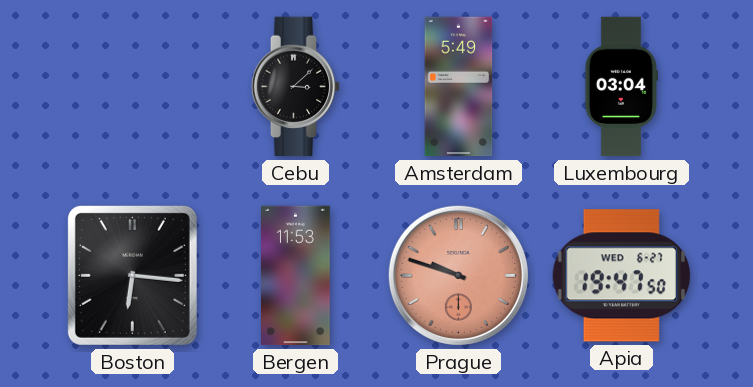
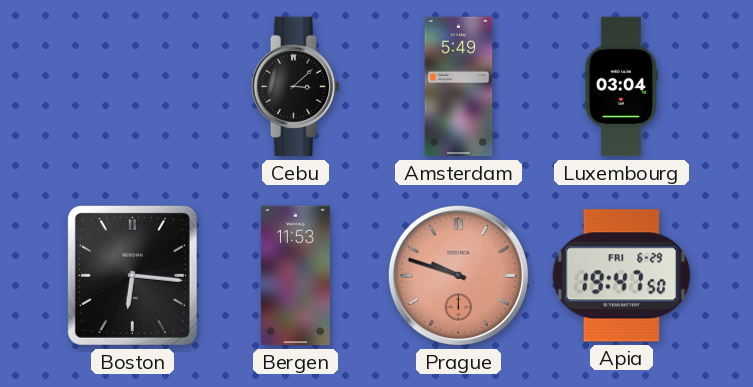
Apia date: WED 6-27 -> FRI 6-29
